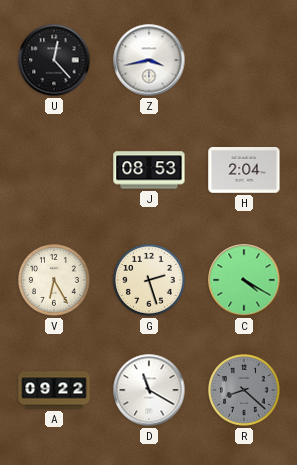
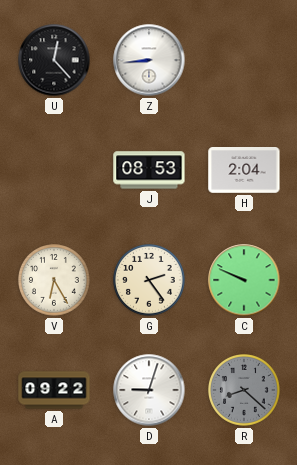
Z: 3:43 -> 8:44
G: 2:27 -> 2:24
C: 4:20 -> 9:49
D: 11:20 -> 9:03
